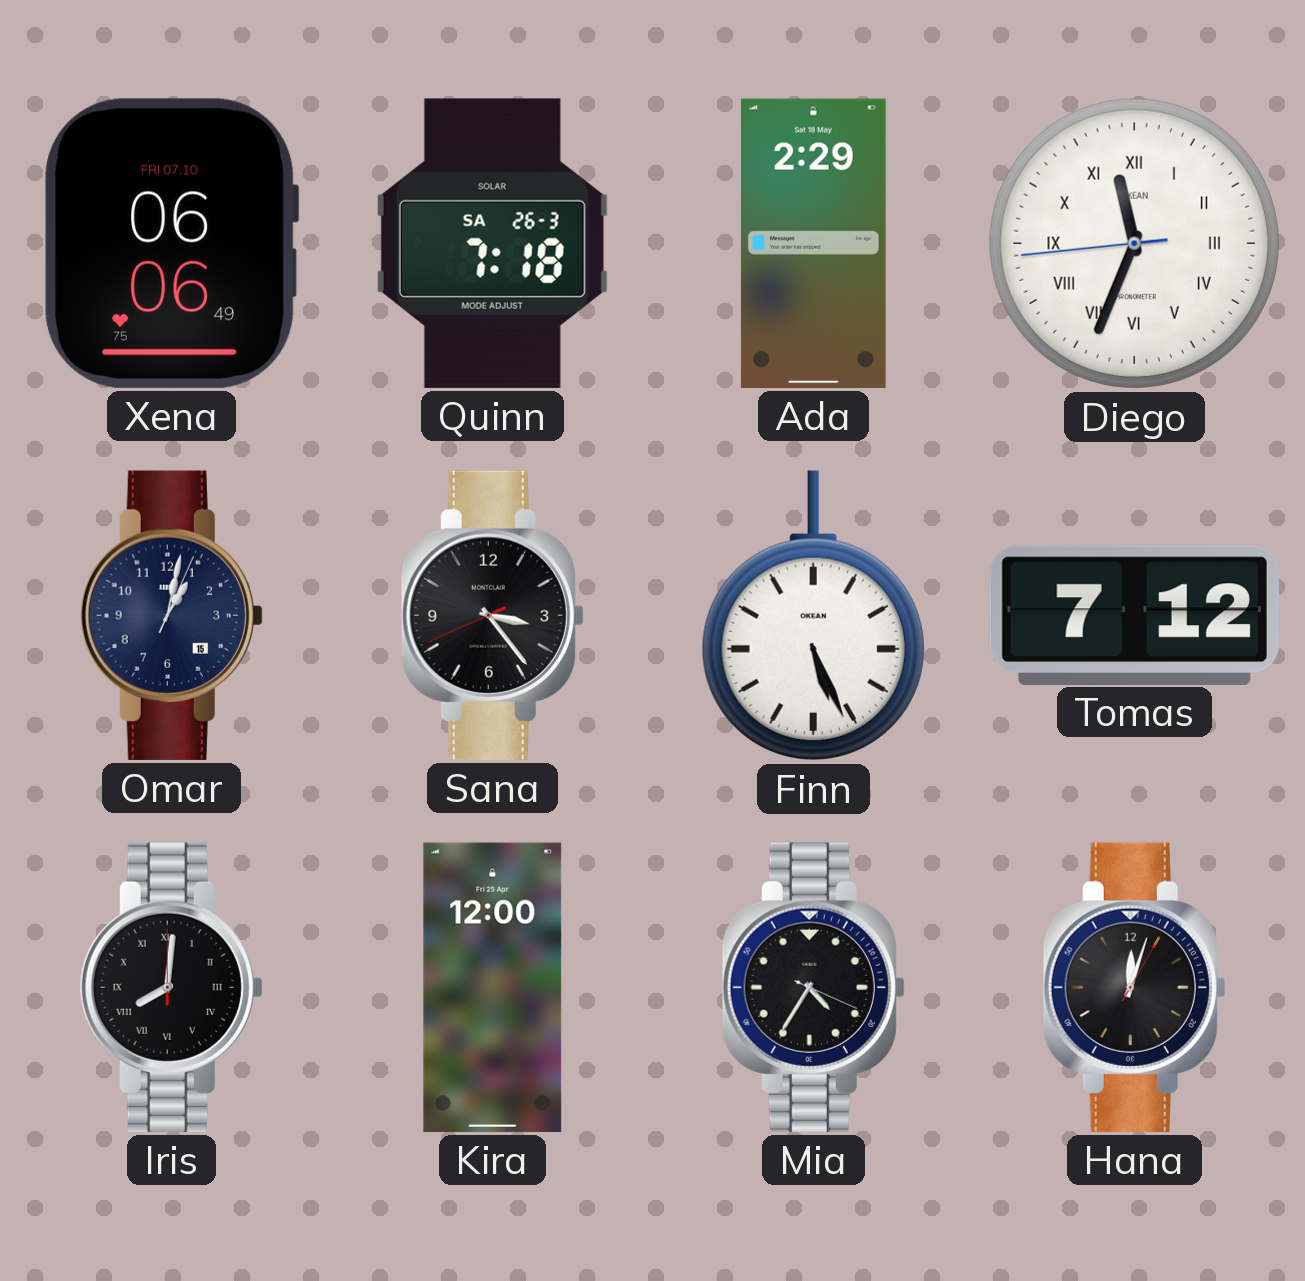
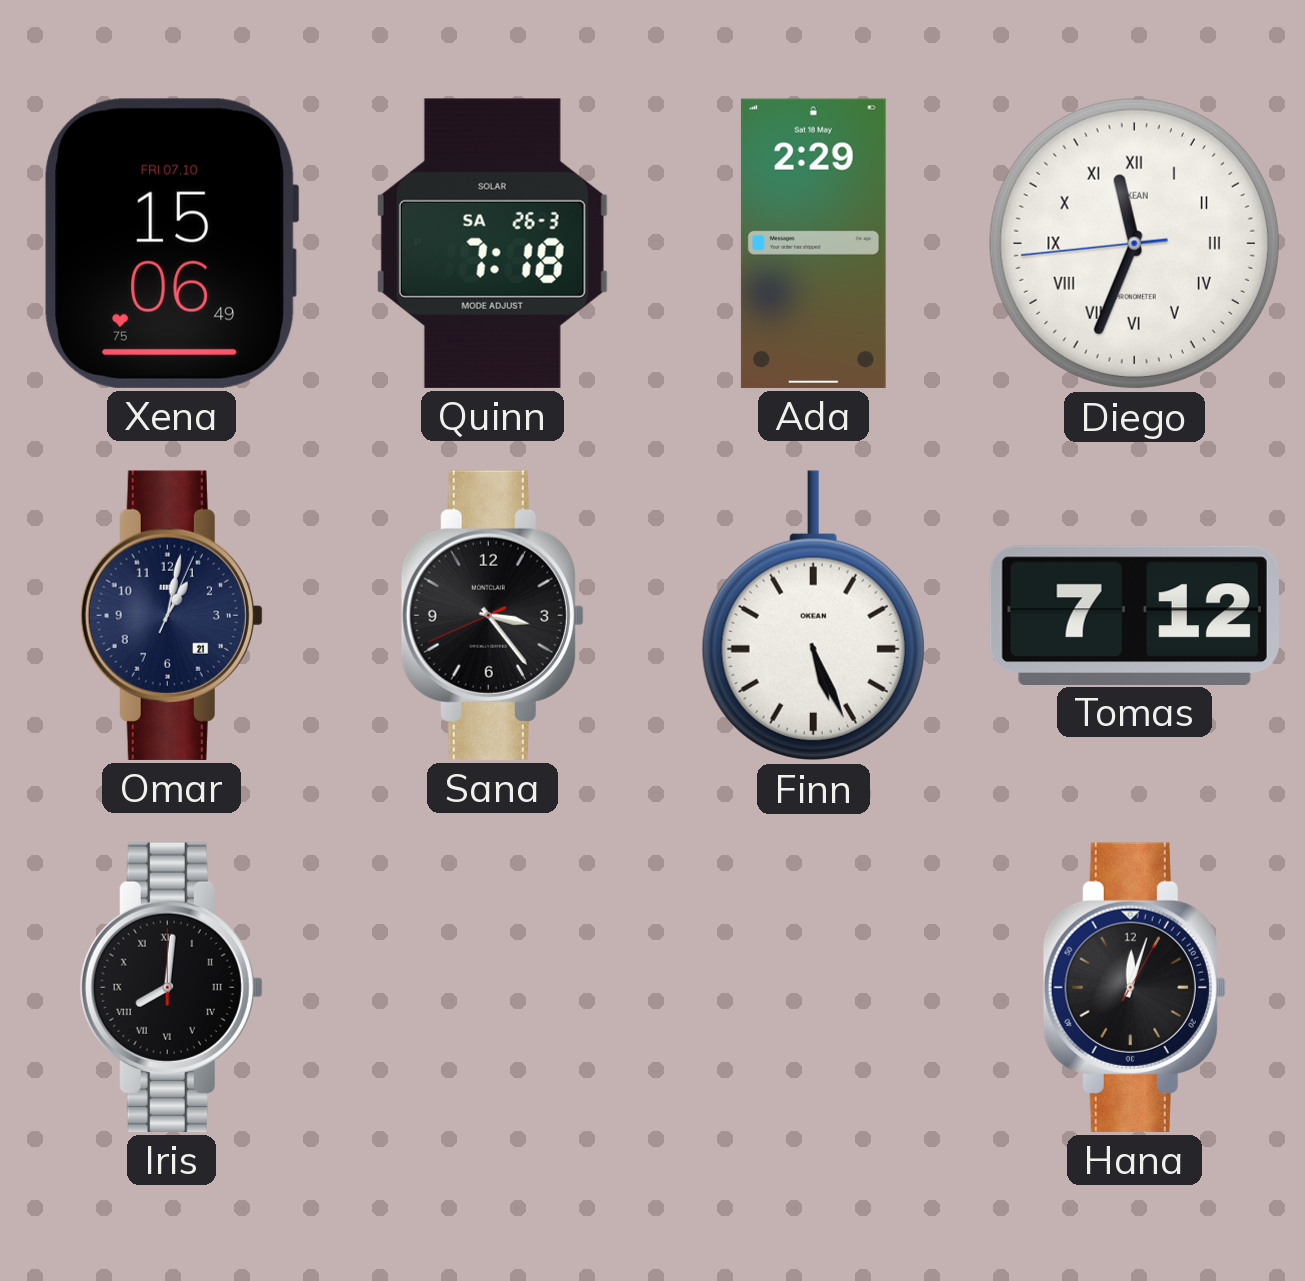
Xena: 06:06 -> 15:06
Omar date: 15 -> 21
Kira: 12:00 -> none
Mia: 4:35 -> none
